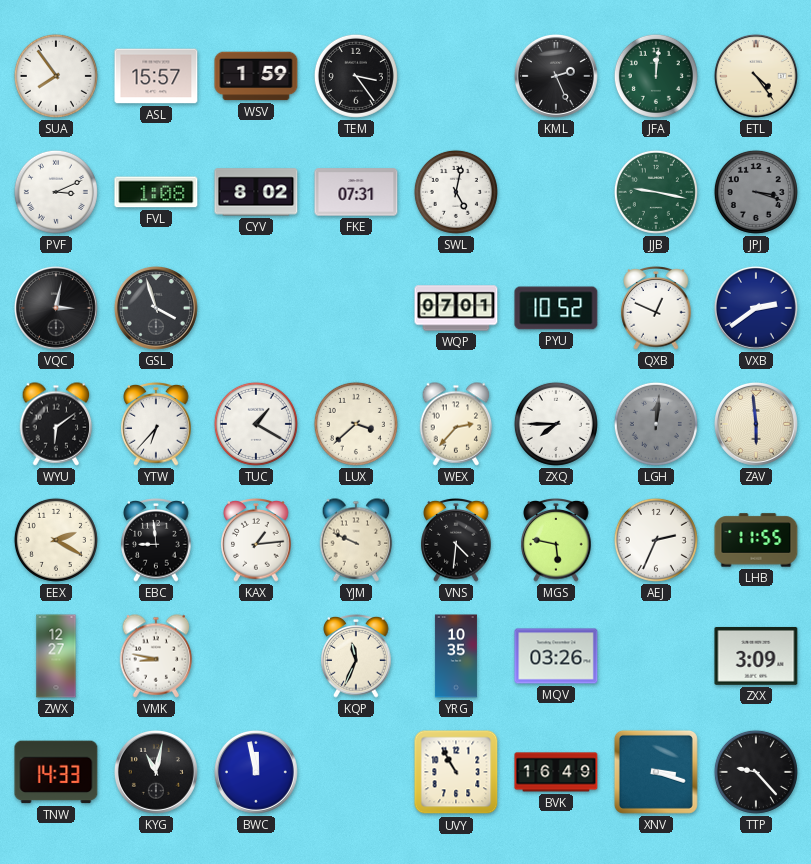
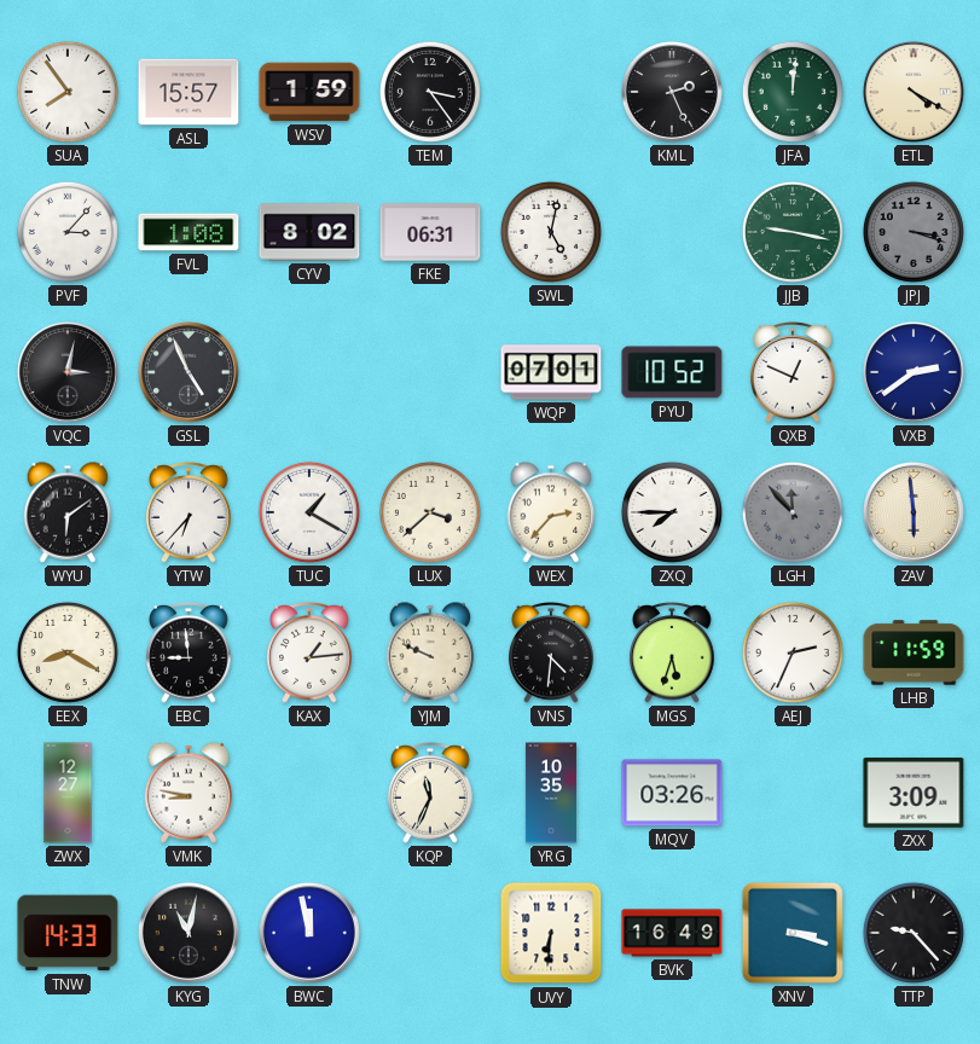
ETL: 4:24 -> 4:20
PVF: 3:11 -> 3:07
FKE: 07:31 -> 06:31
GSL: 3:57 -> 4:56
LGH: 12:01 -> 11:53
EEX: 2:20 -> 8:20
MGS: 5:47 -> 5:33
LHB: 11:55 -> 11:59
UVY: 10:55 -> 6:31
